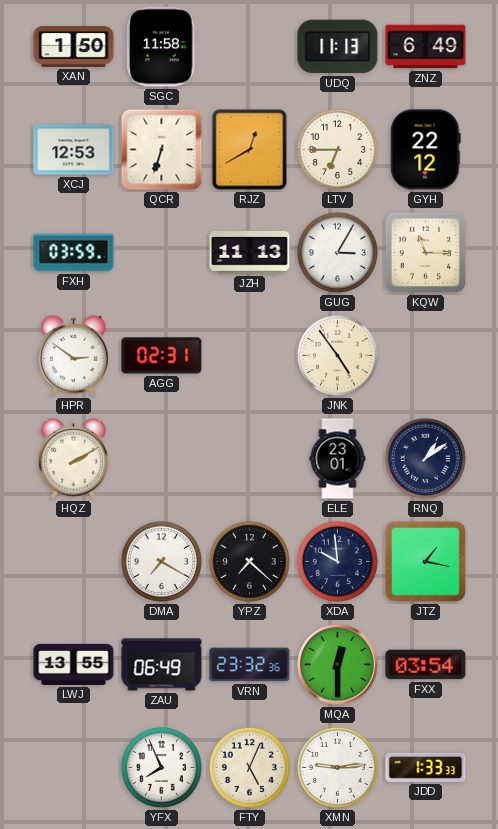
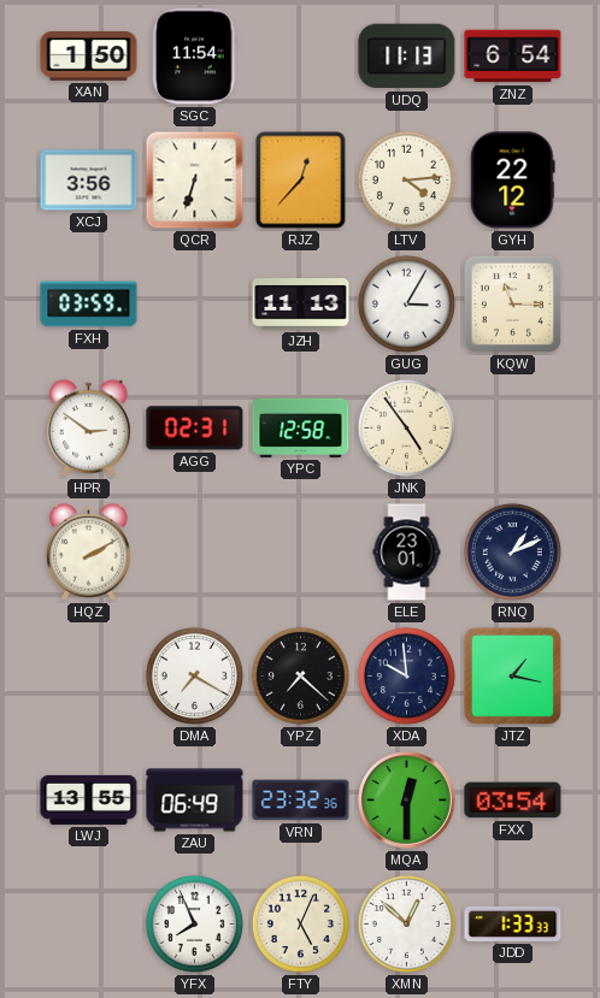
SGC: 11:58 -> 11:54
ZNZ: 6:49 -> 6:54
XCJ: 12:53 -> 3:56
RJZ: 12:40 -> 12:37
LTV: 6:45 -> 4:14
YPC: none -> 12:58
RNQ: 1:09 -> 1:11
XMN: 9:14 -> 12:52
